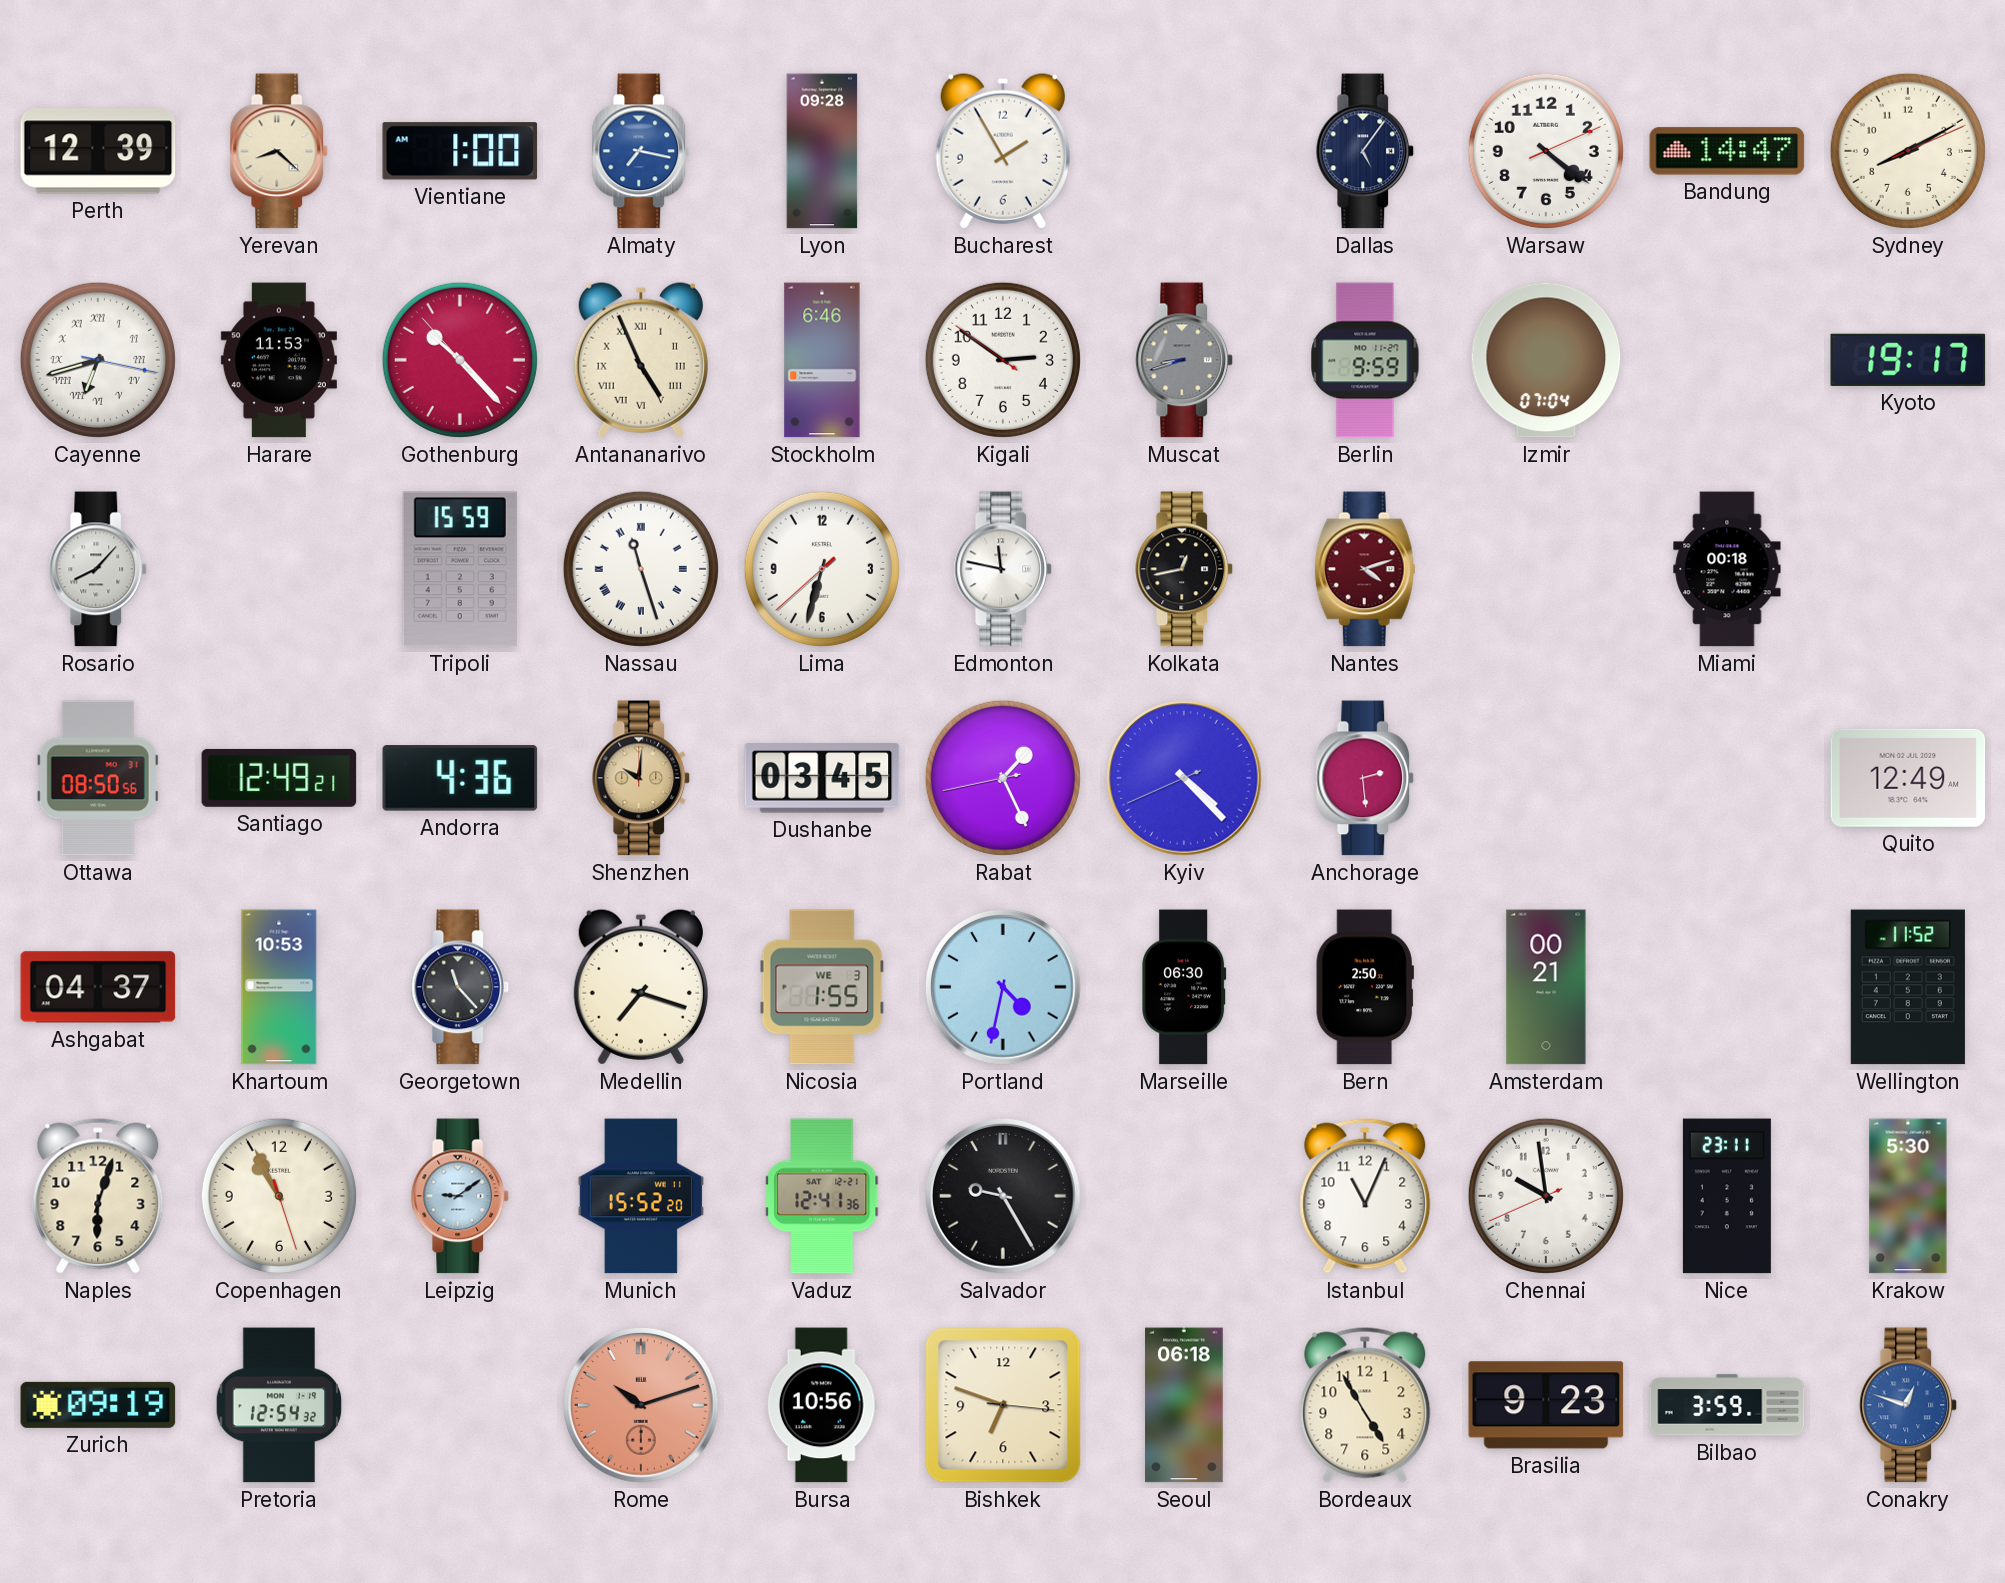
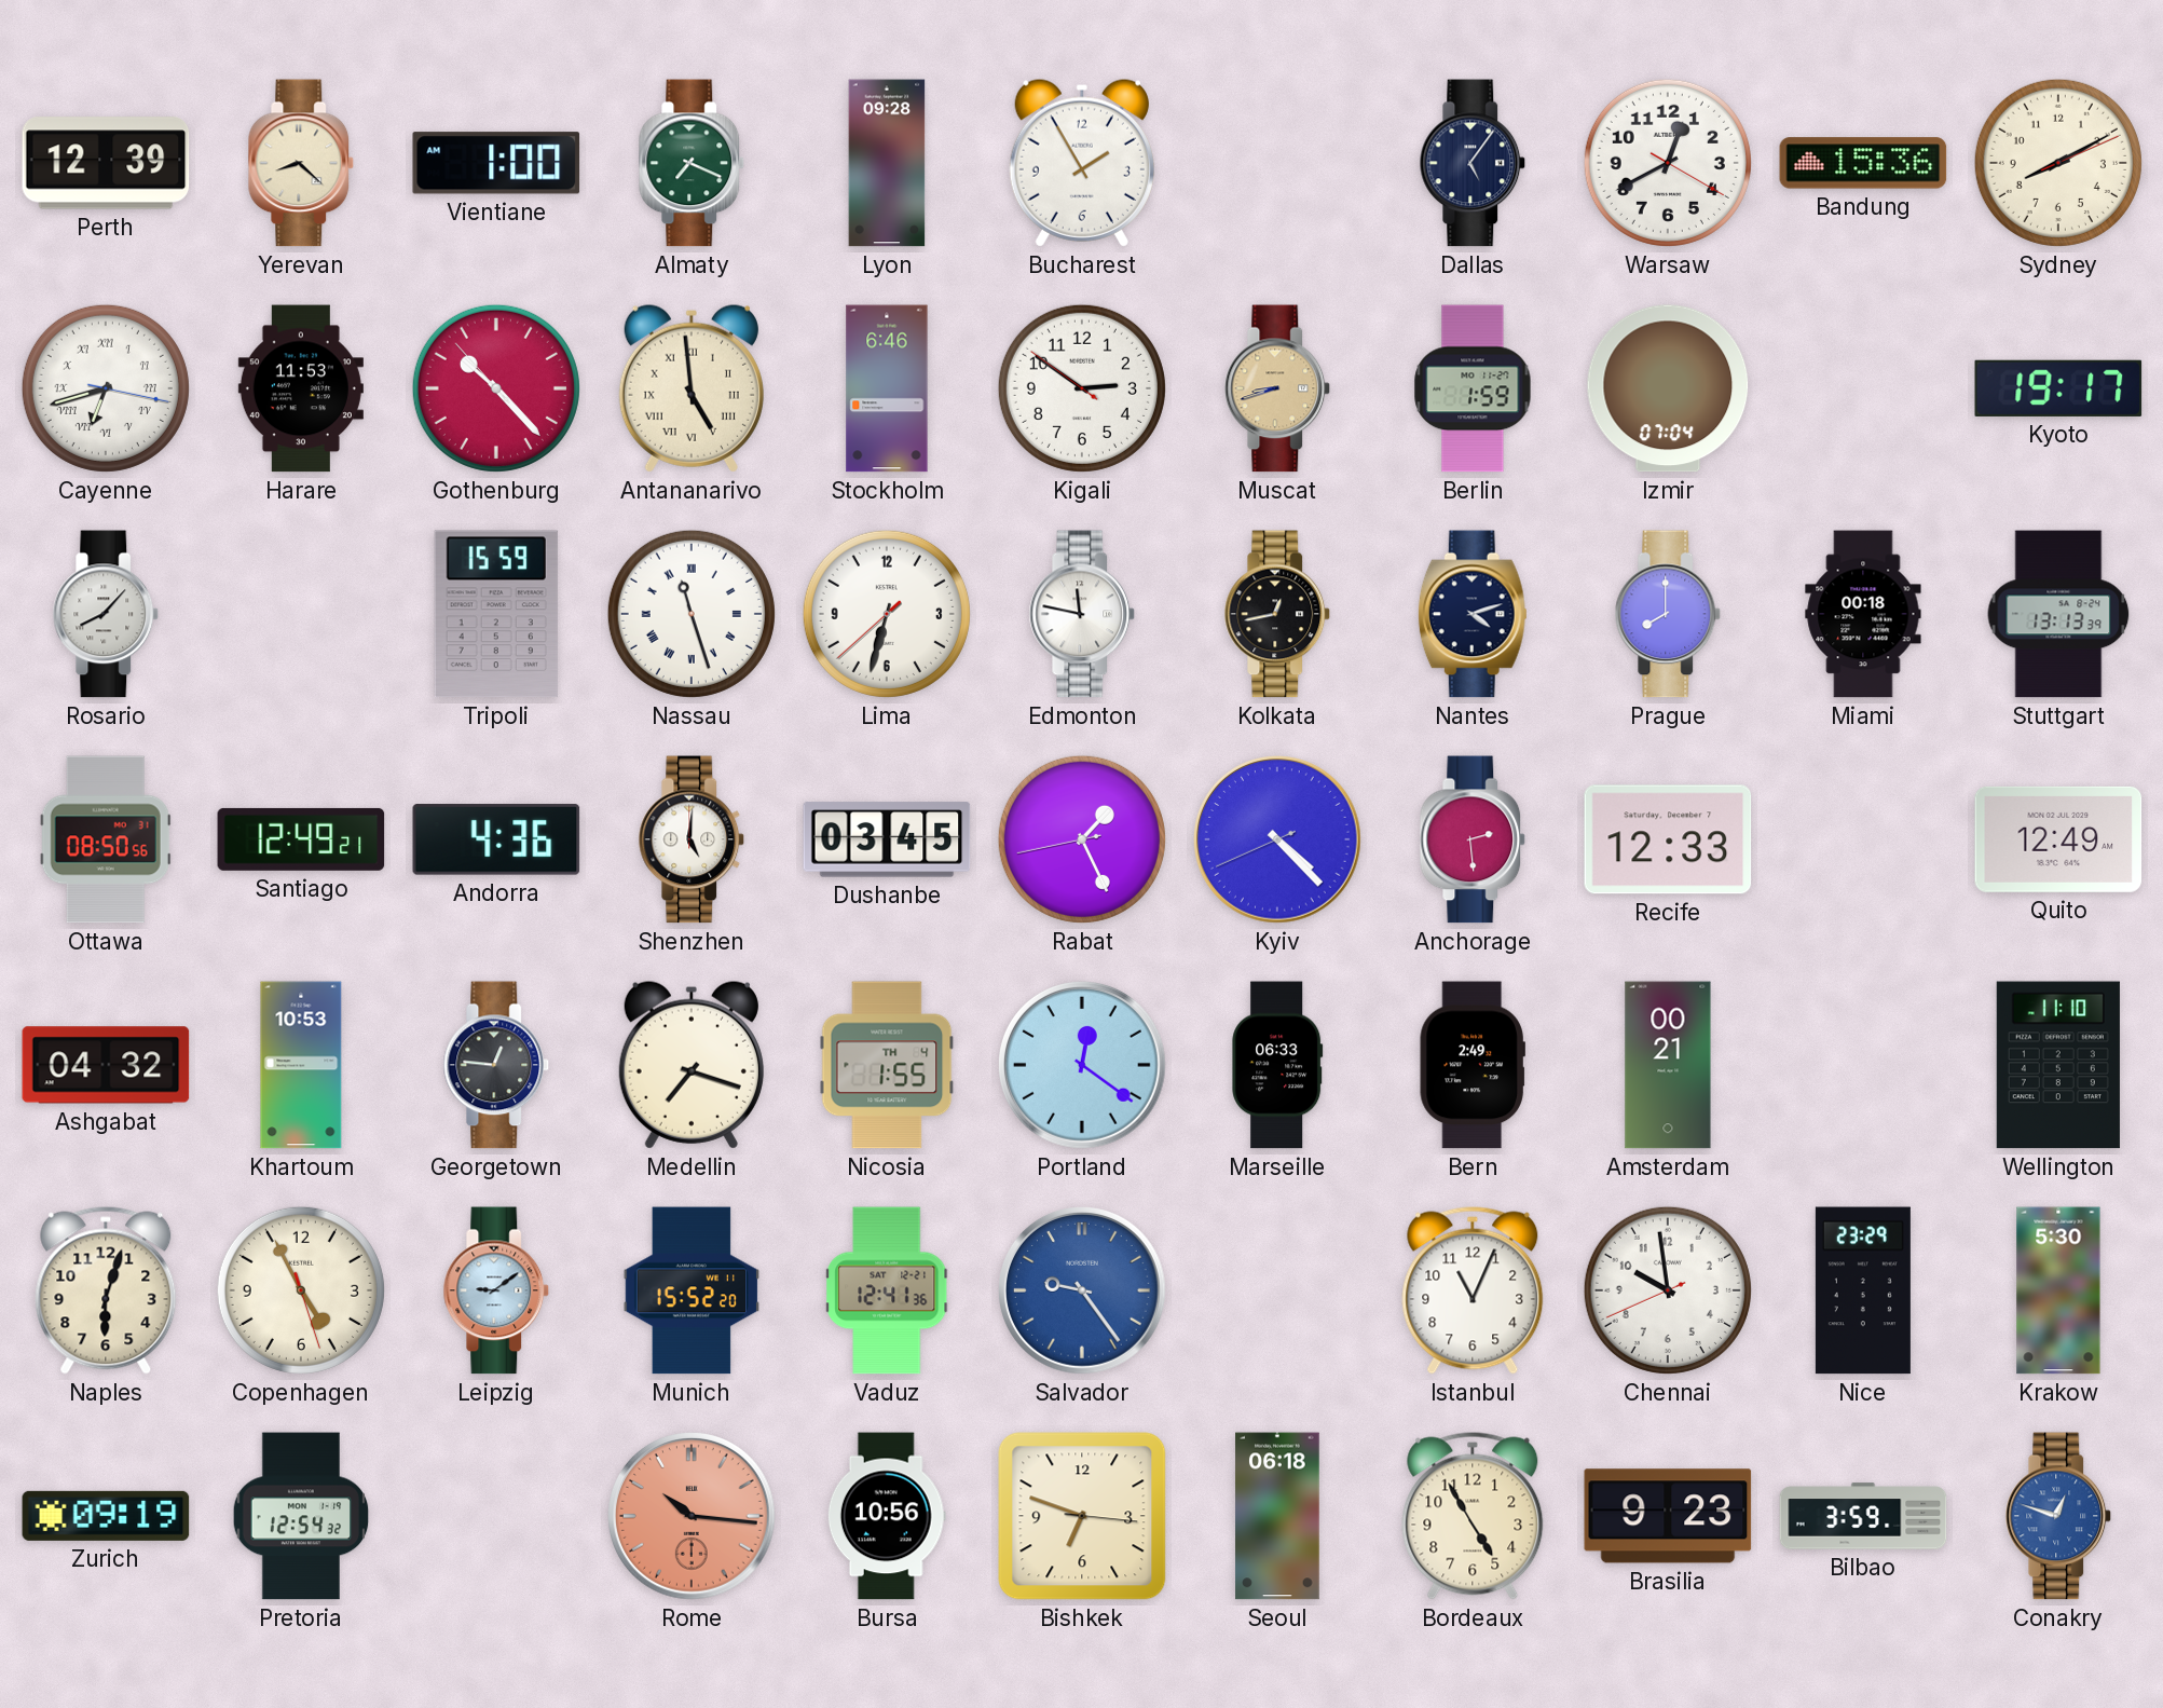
Almaty: 7:17 -> 7:19
Almaty dial: blue -> green
Warsaw: 4:21 -> 12:40
Bandung: 14:47 -> 15:36
Antananarivo: 4:56 -> 4:59
Muscat dial: grey -> champagne
Berlin: 9:59 -> 1:59
Nantes dial: burgundy -> navy
Prague: none -> 8:00
Stuttgart: none -> 13:13
Shenzhen: 10:01 -> 5:01
Shenzhen dial: champagne -> white
Recife: none -> 12:33
Ashgabat: 04:37 -> 04:32
Georgetown: 11:23 -> 12:46
Nicosia date: WE 3 -> TH 4
Portland: 4:32 -> 12:21
Marseille: 06:30 -> 06:33
Bern: 2:50 -> 2:49
Wellington: 11:52 -> 11:10
Copenhagen: 10:55 -> 4:55
Salvador: 9:25 -> 9:24
Salvador dial: black -> blue
Nice: 23:11 -> 23:29
Rome: 10:12 -> 10:16
